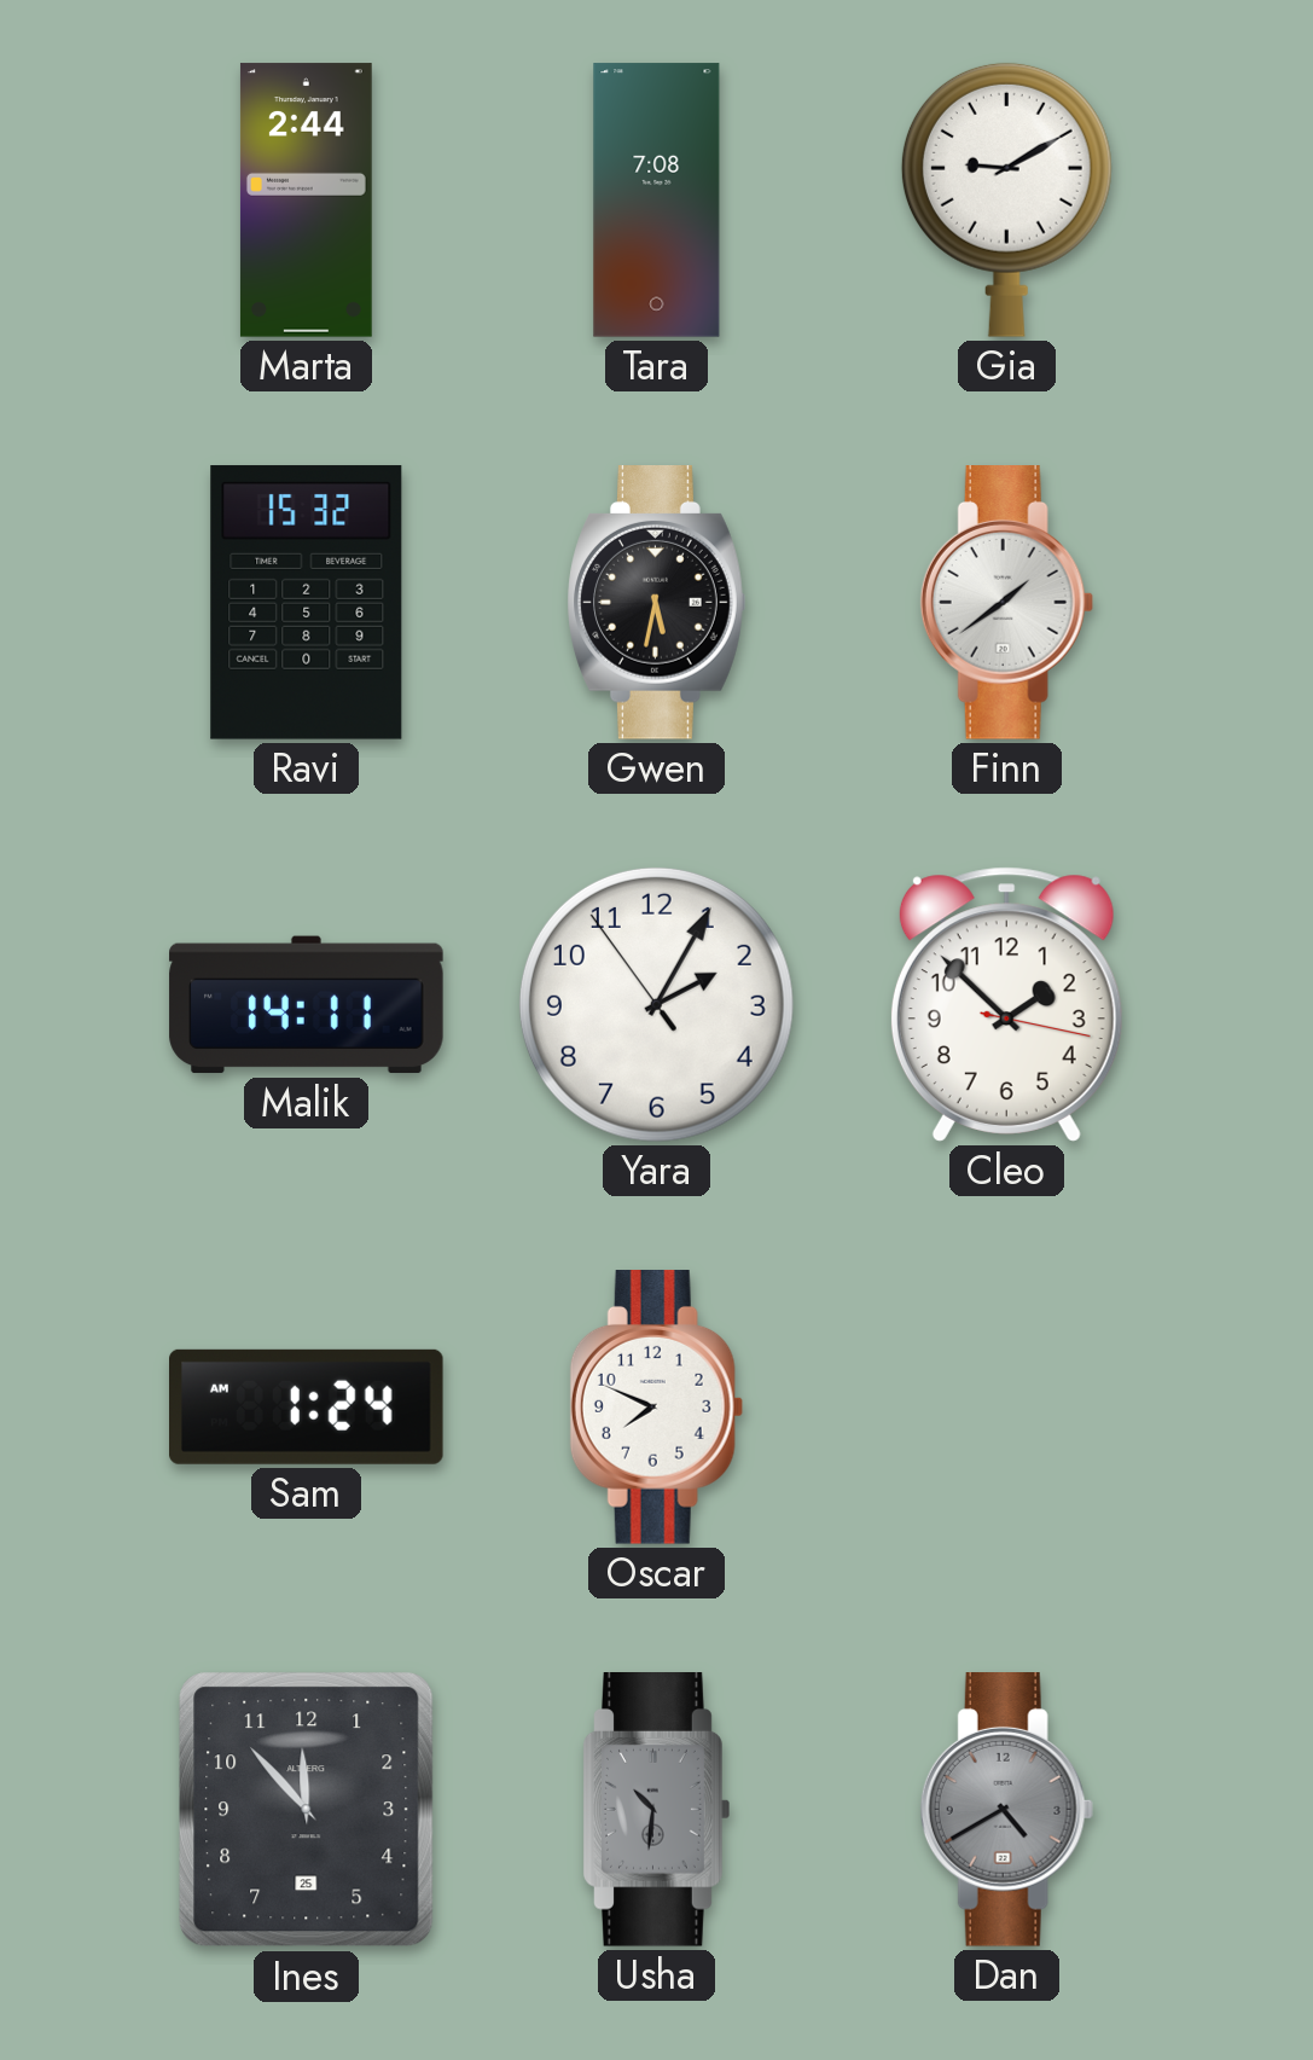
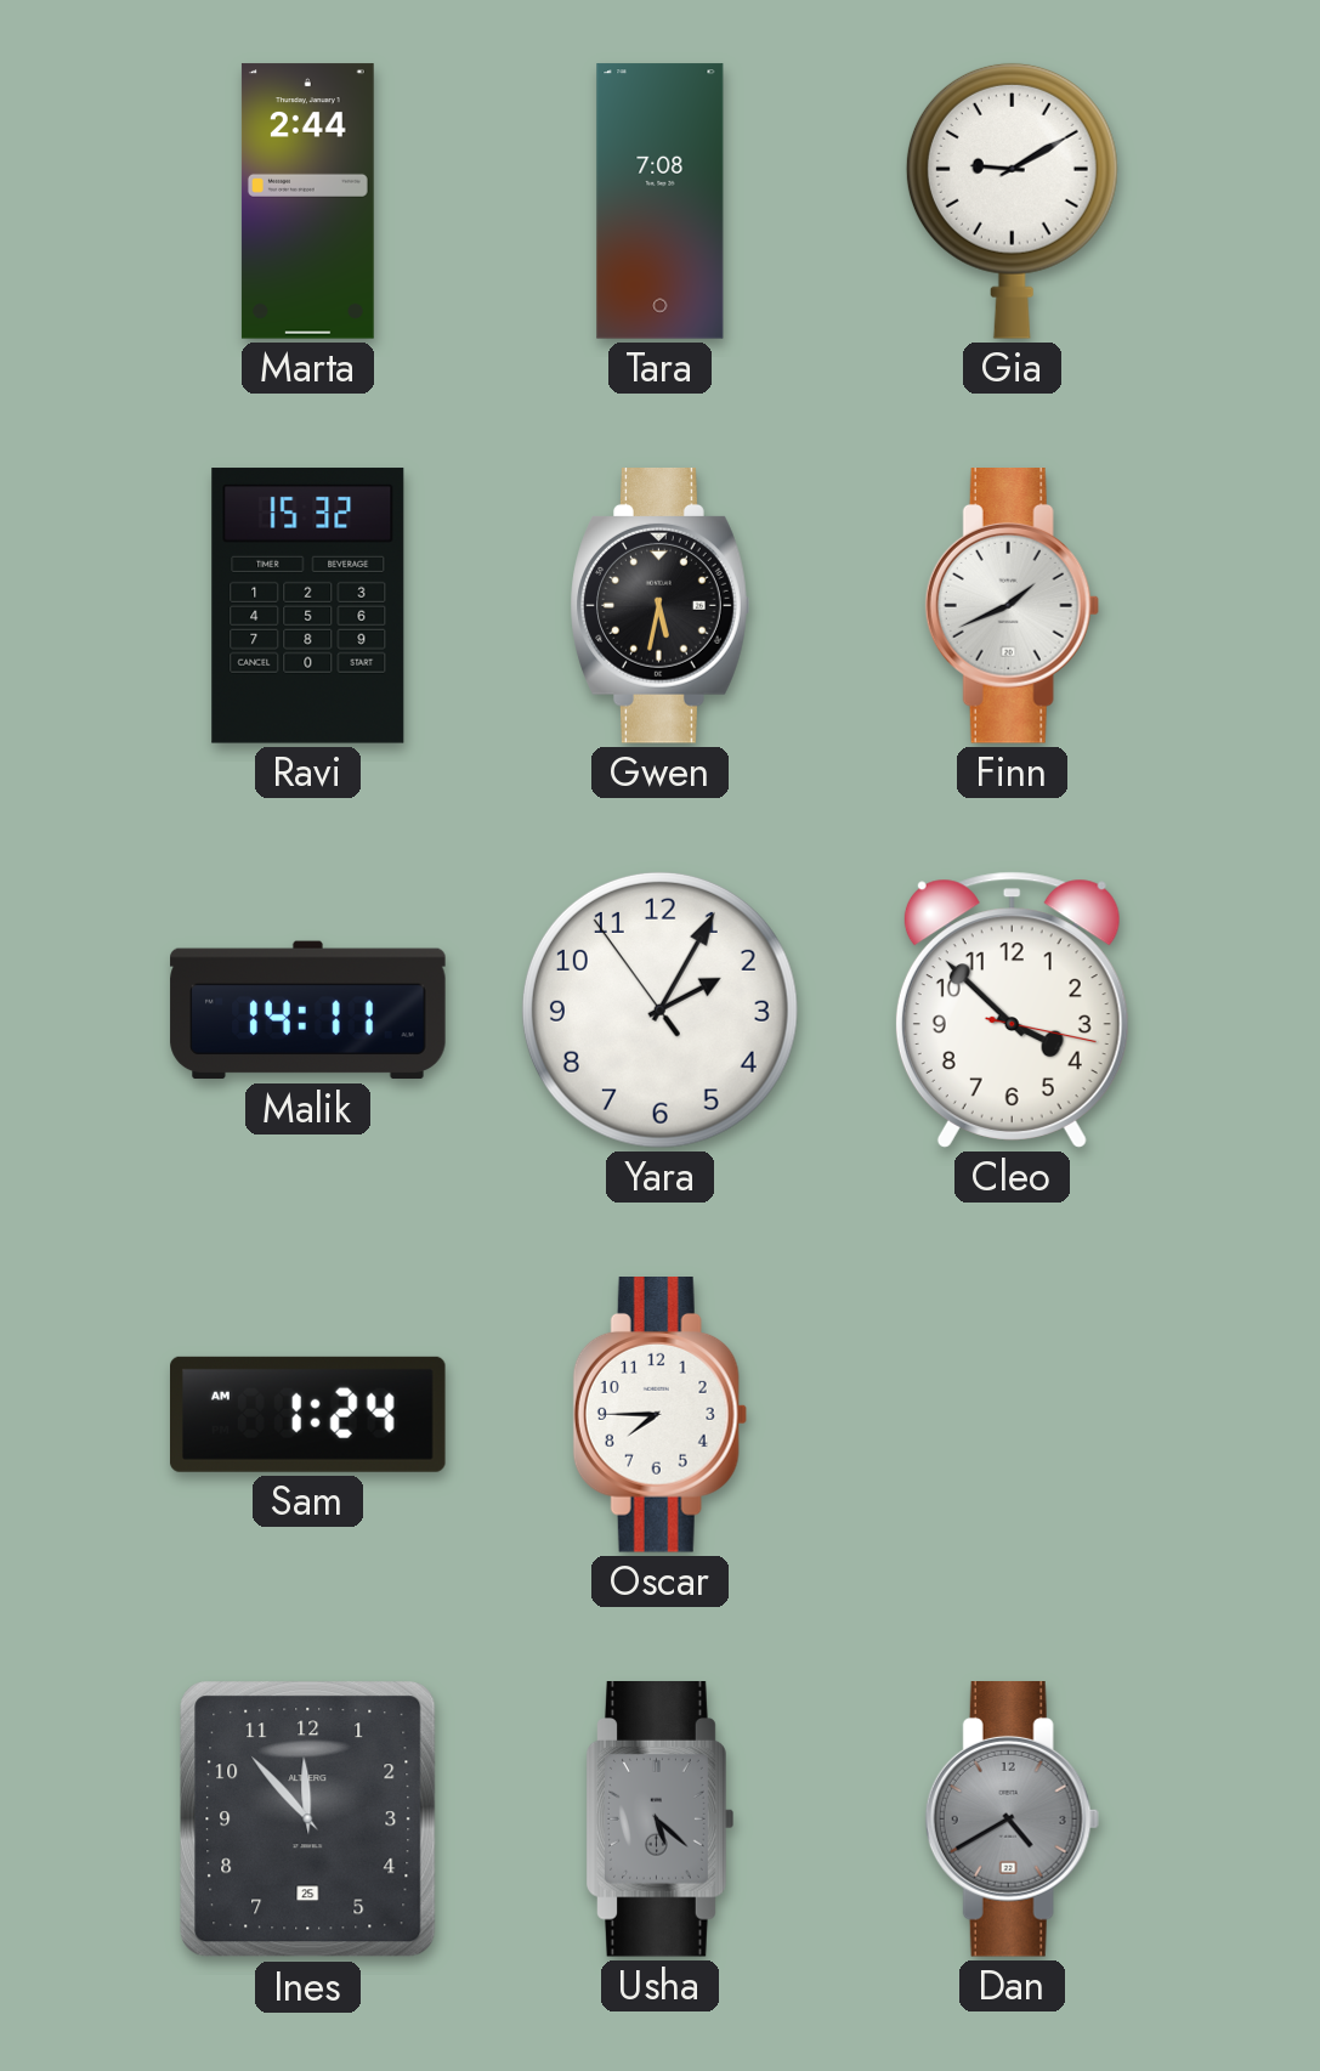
Finn: 1:39 -> 1:41
Cleo: 1:52 -> 3:52
Oscar: 7:49 -> 7:45
Usha: 10:31 -> 5:22
